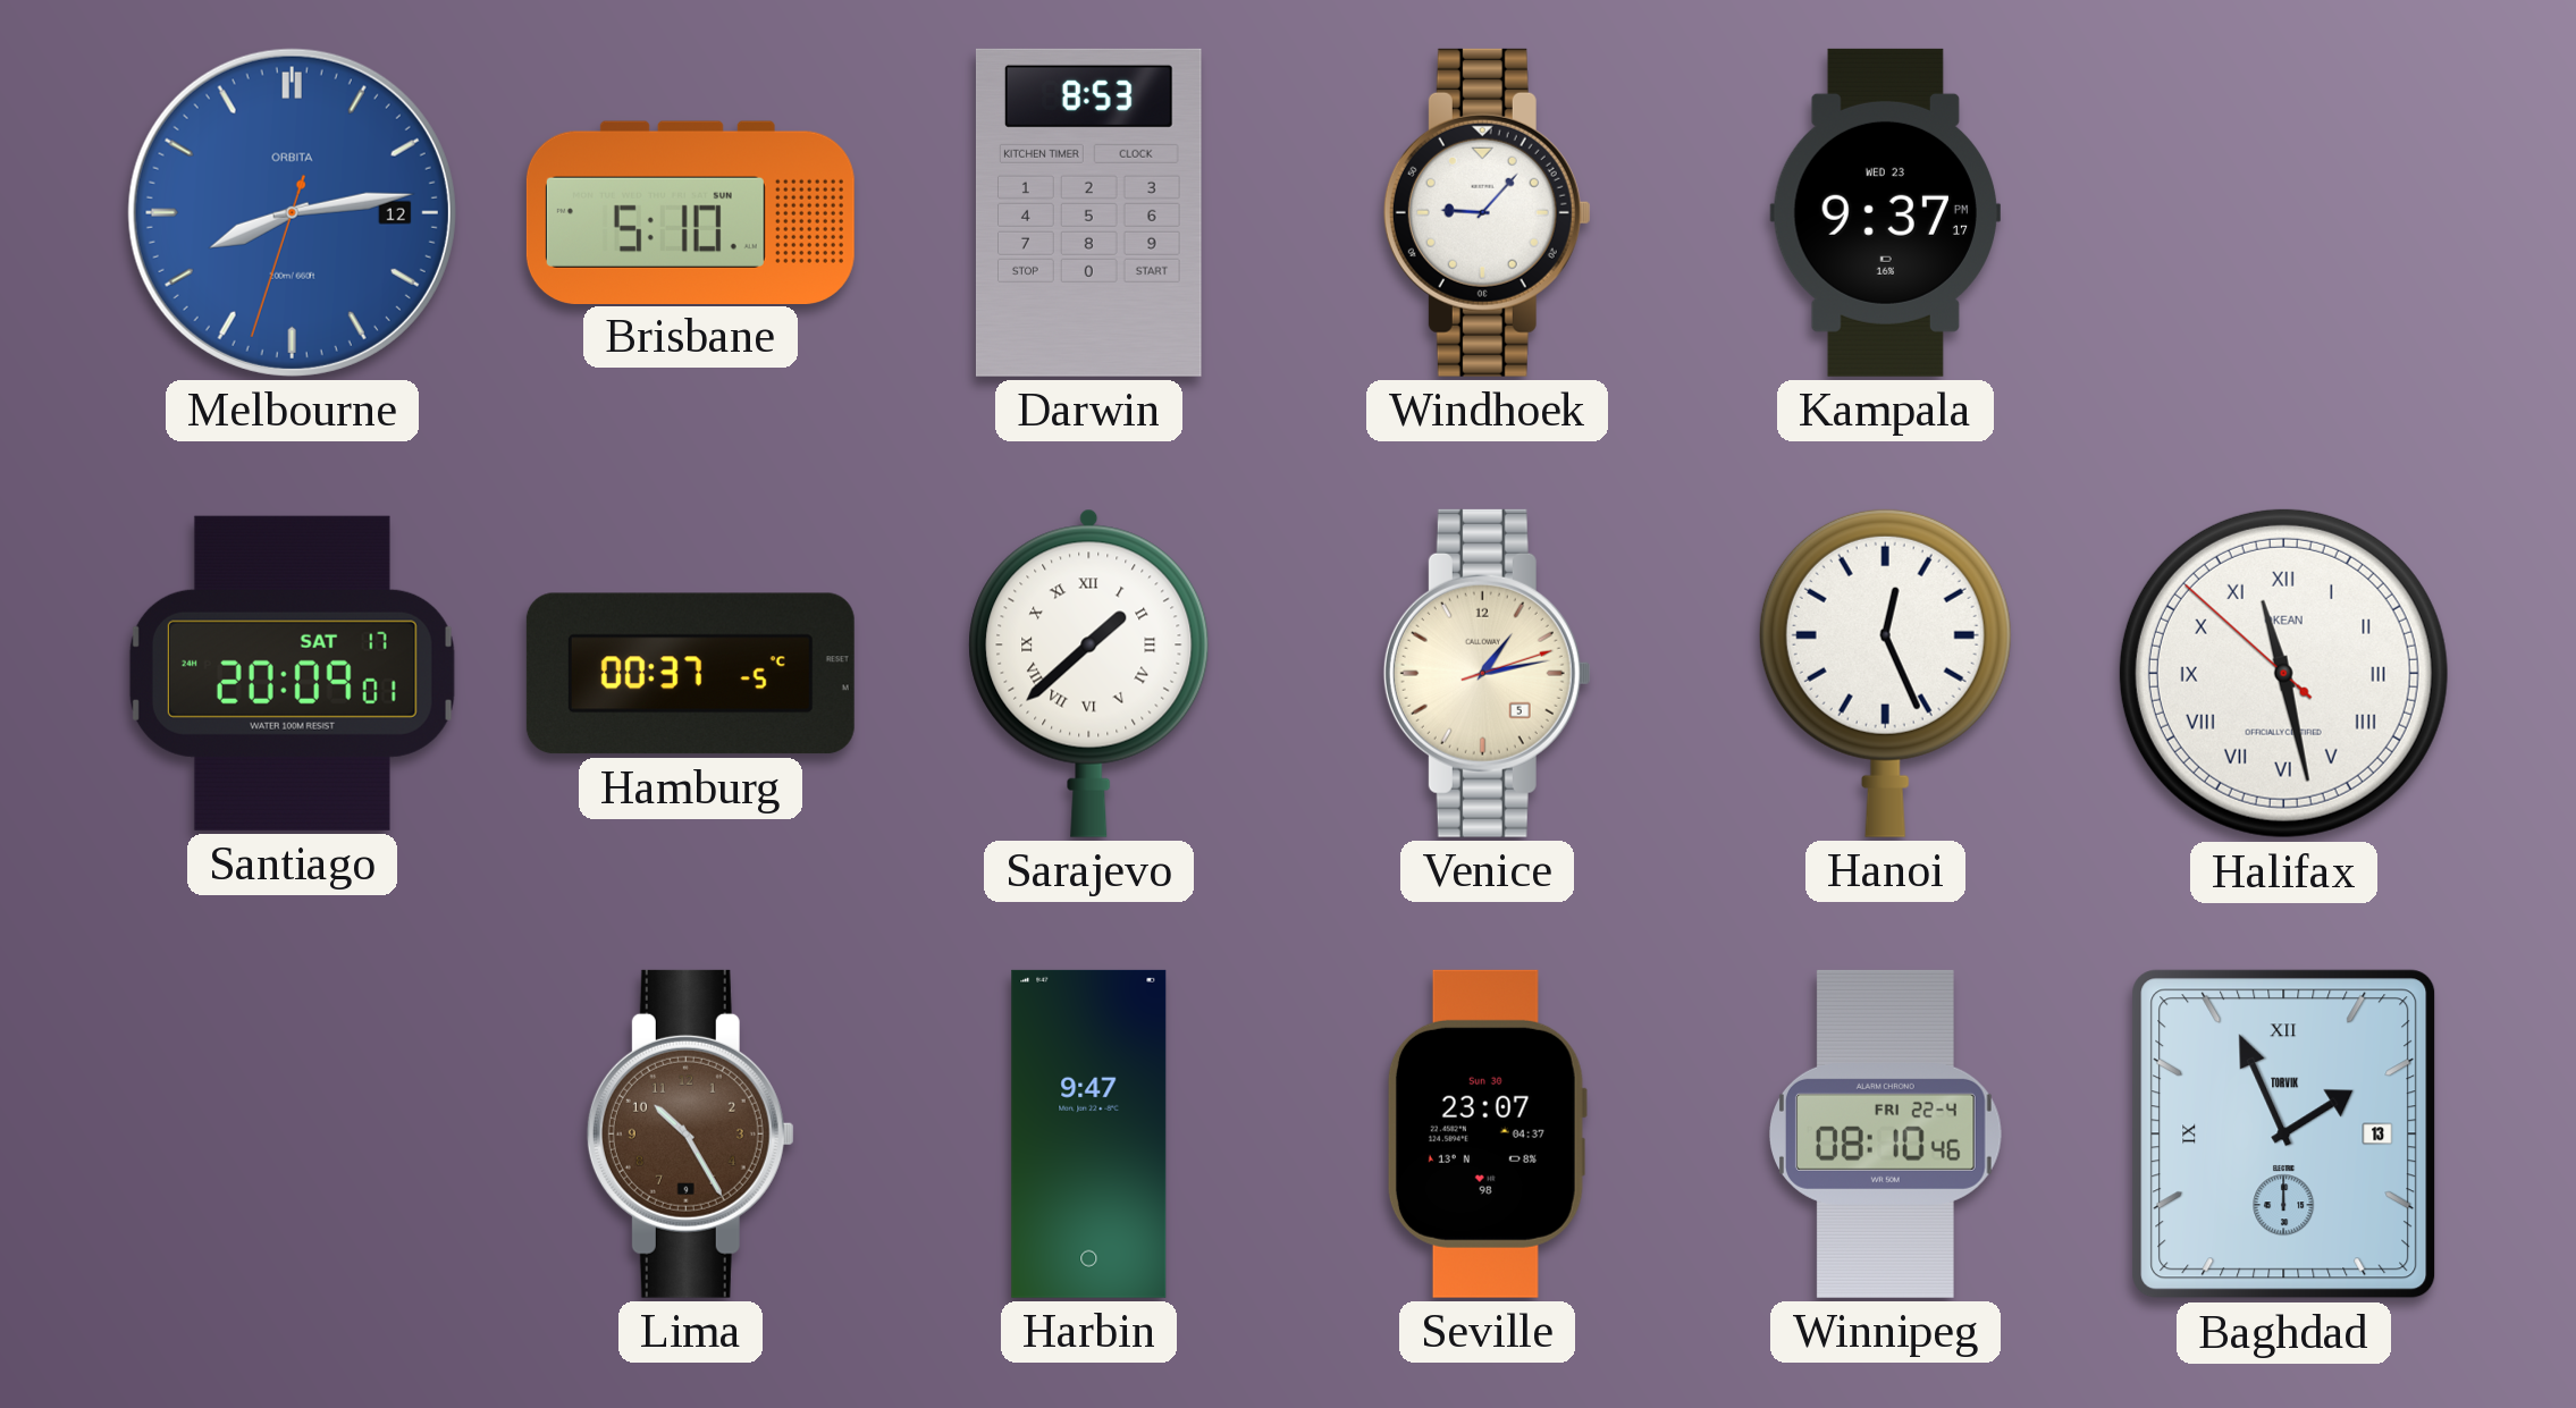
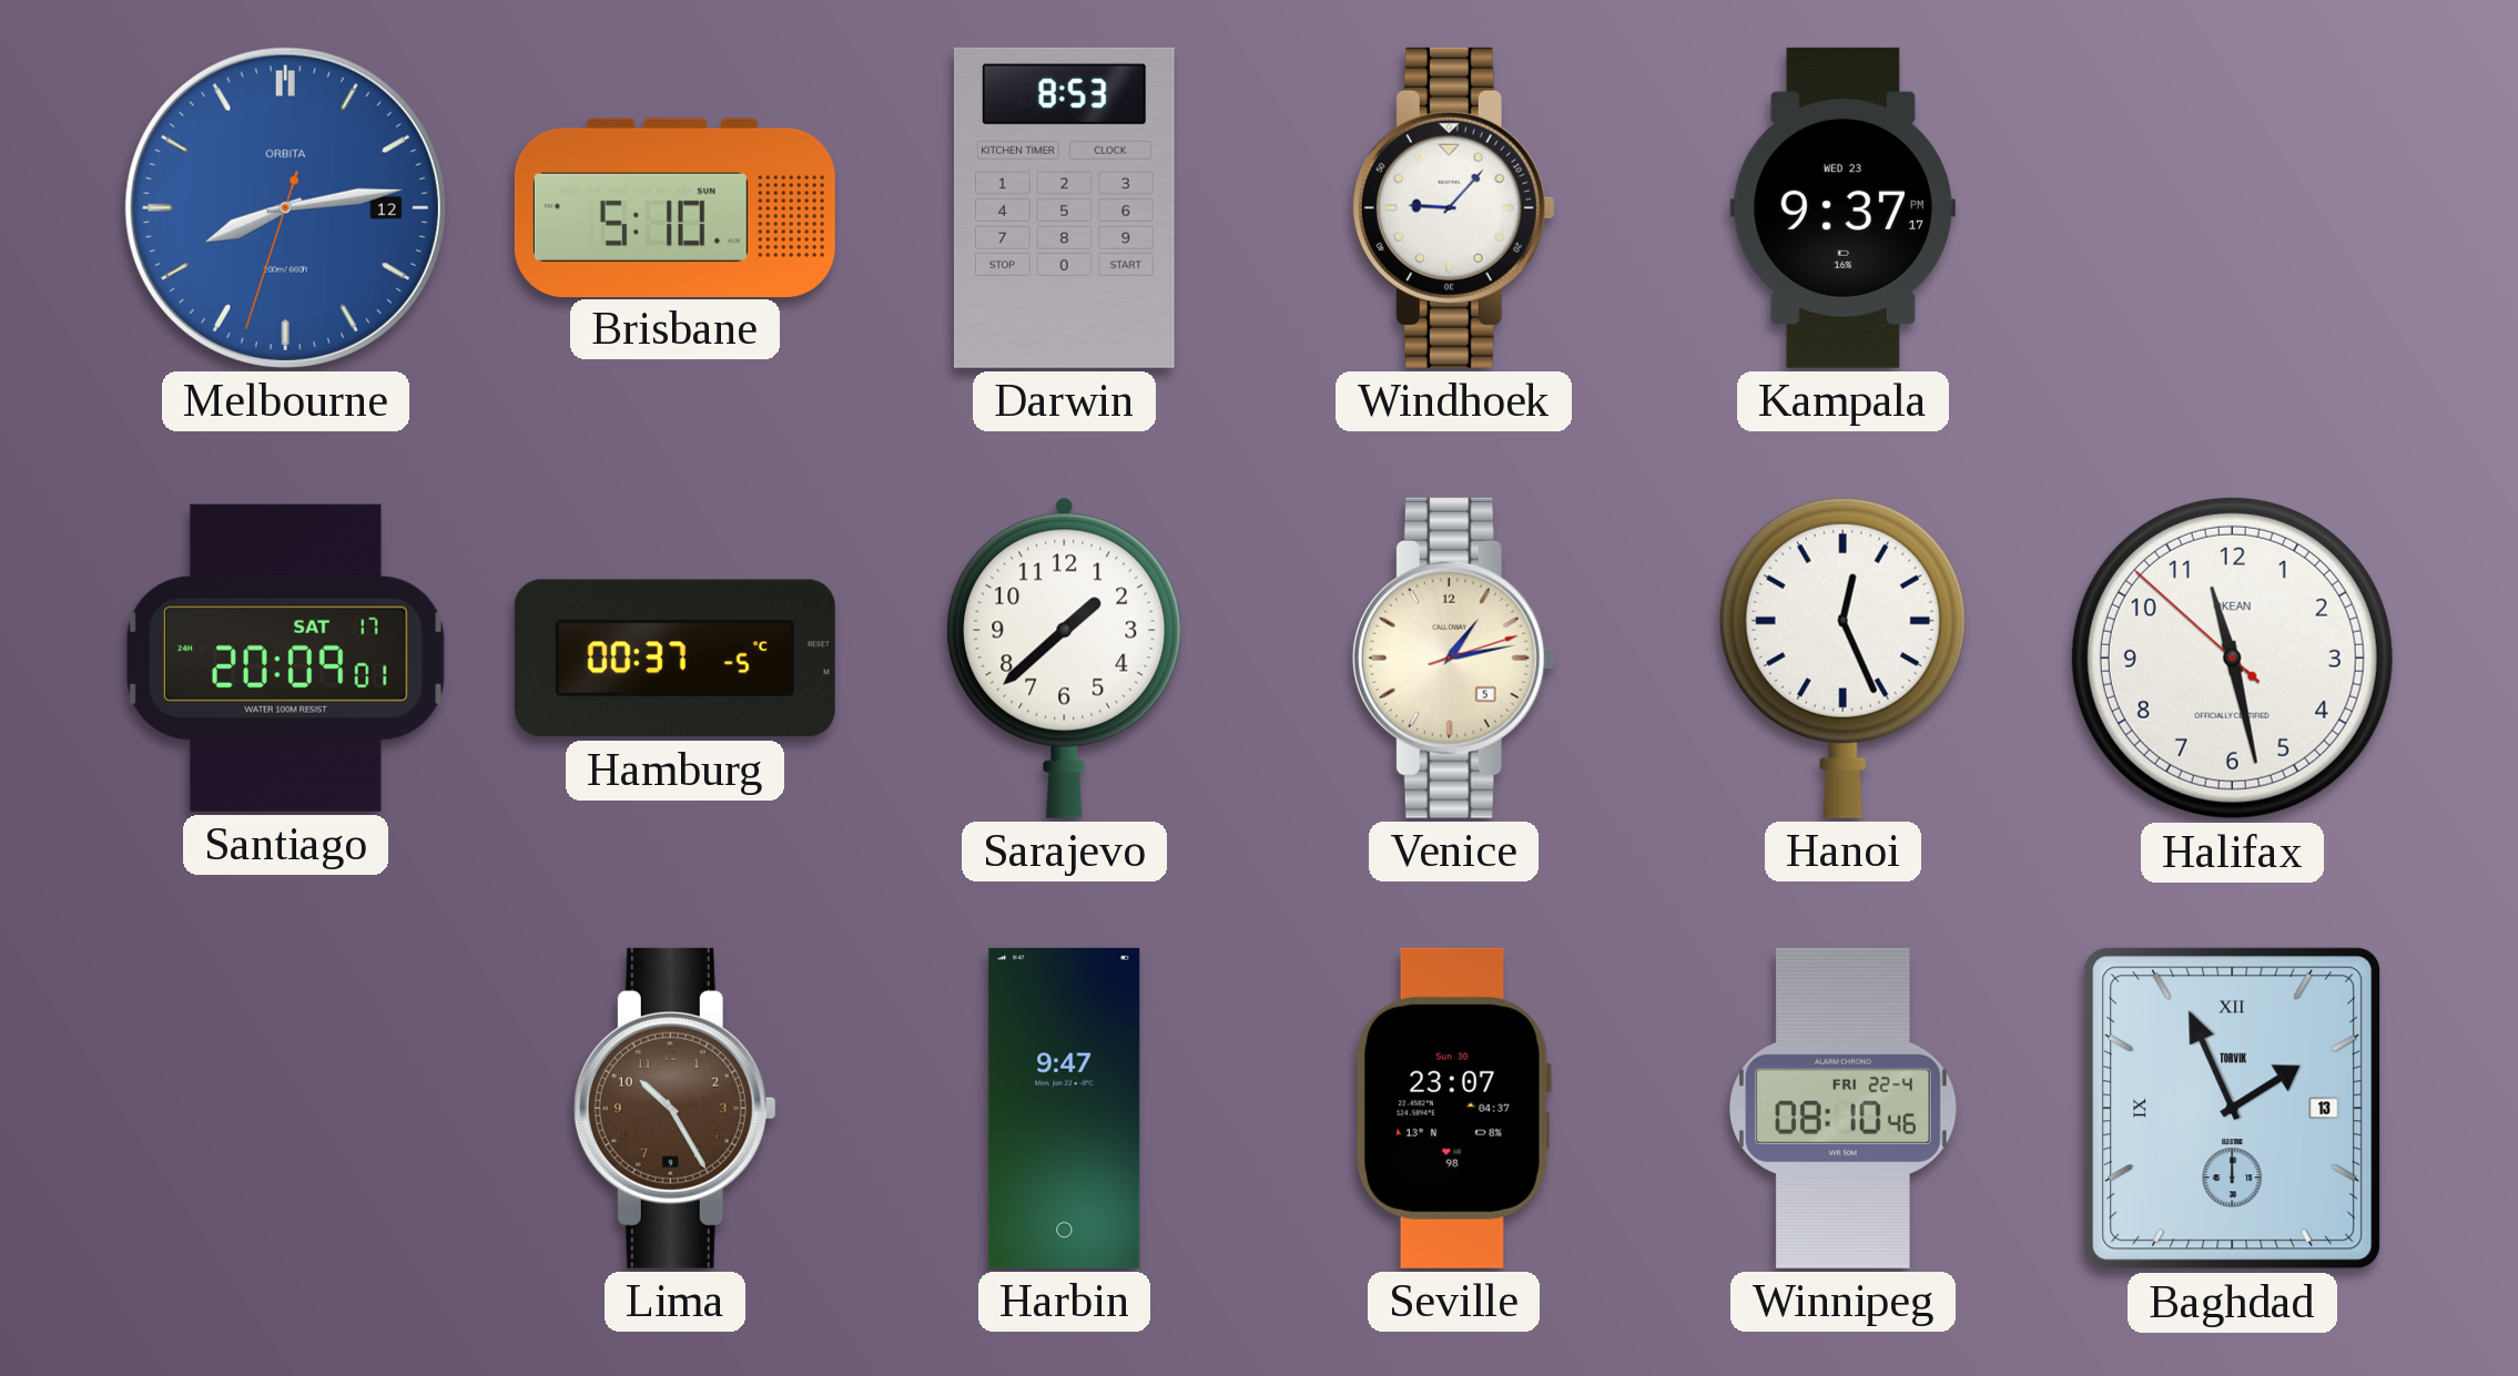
Sarajevo numerals: Roman -> Arabic
Halifax numerals: Roman -> Arabic
